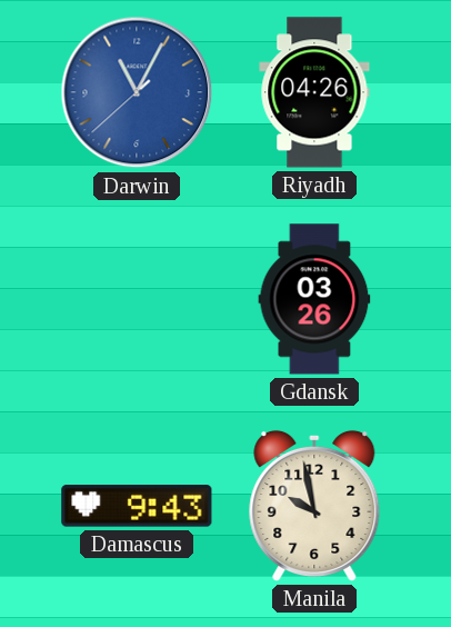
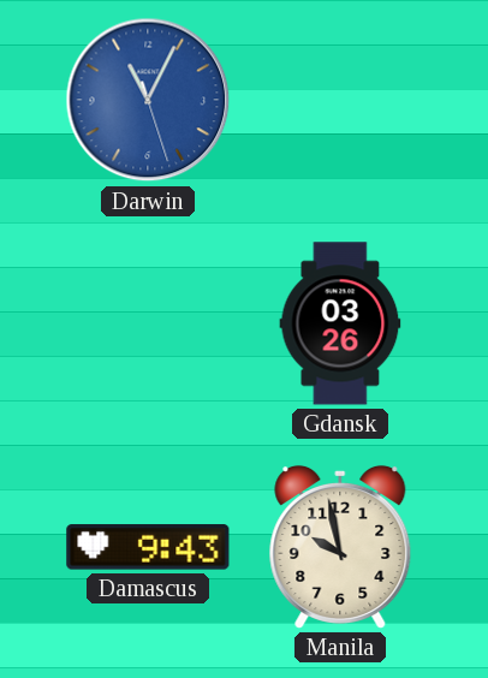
Darwin: 11:04:38 -> 11:04:27
Riyadh: 04:26 -> none
